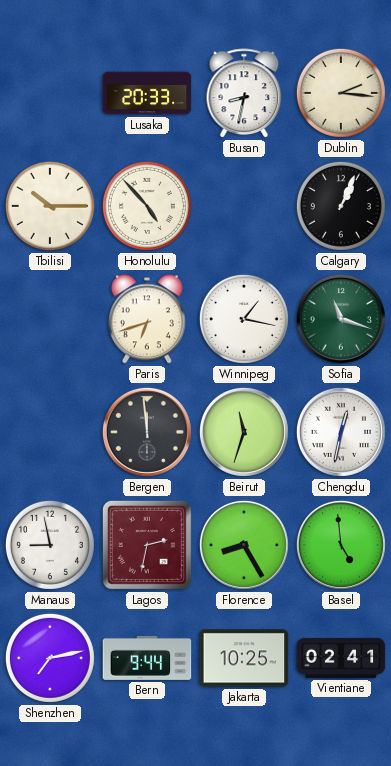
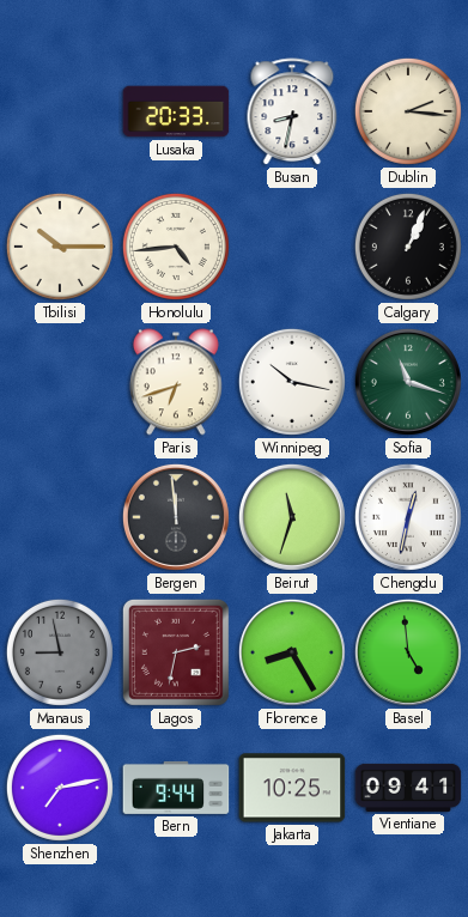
Honolulu: 4:53 -> 4:44
Winnipeg: 1:17 -> 10:17
Manaus dial: white -> grey
Vientiane: 02:41 -> 09:41
